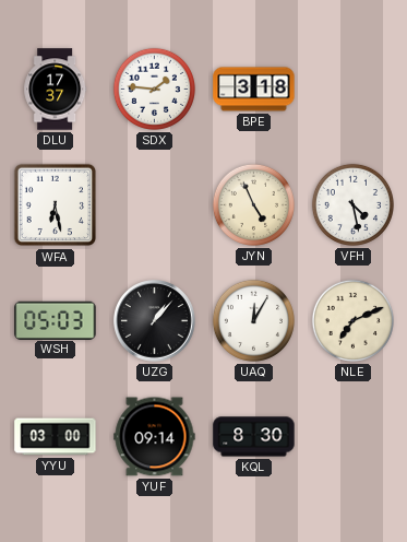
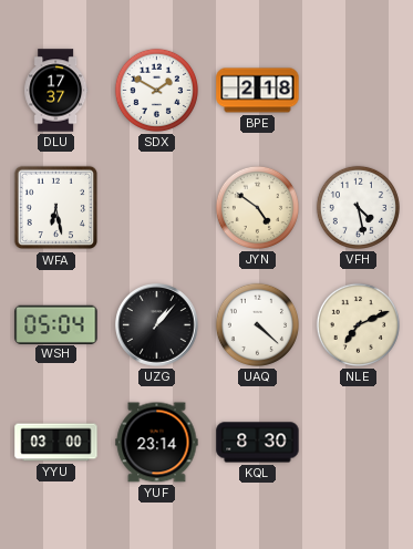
SDX: 1:46 -> 1:50
BPE: 3:18 -> 2:18
JYN: 4:56 -> 4:51
WSH: 05:03 -> 05:04
UAQ: 12:05 -> 4:22
YUF: 09:14 -> 23:14
